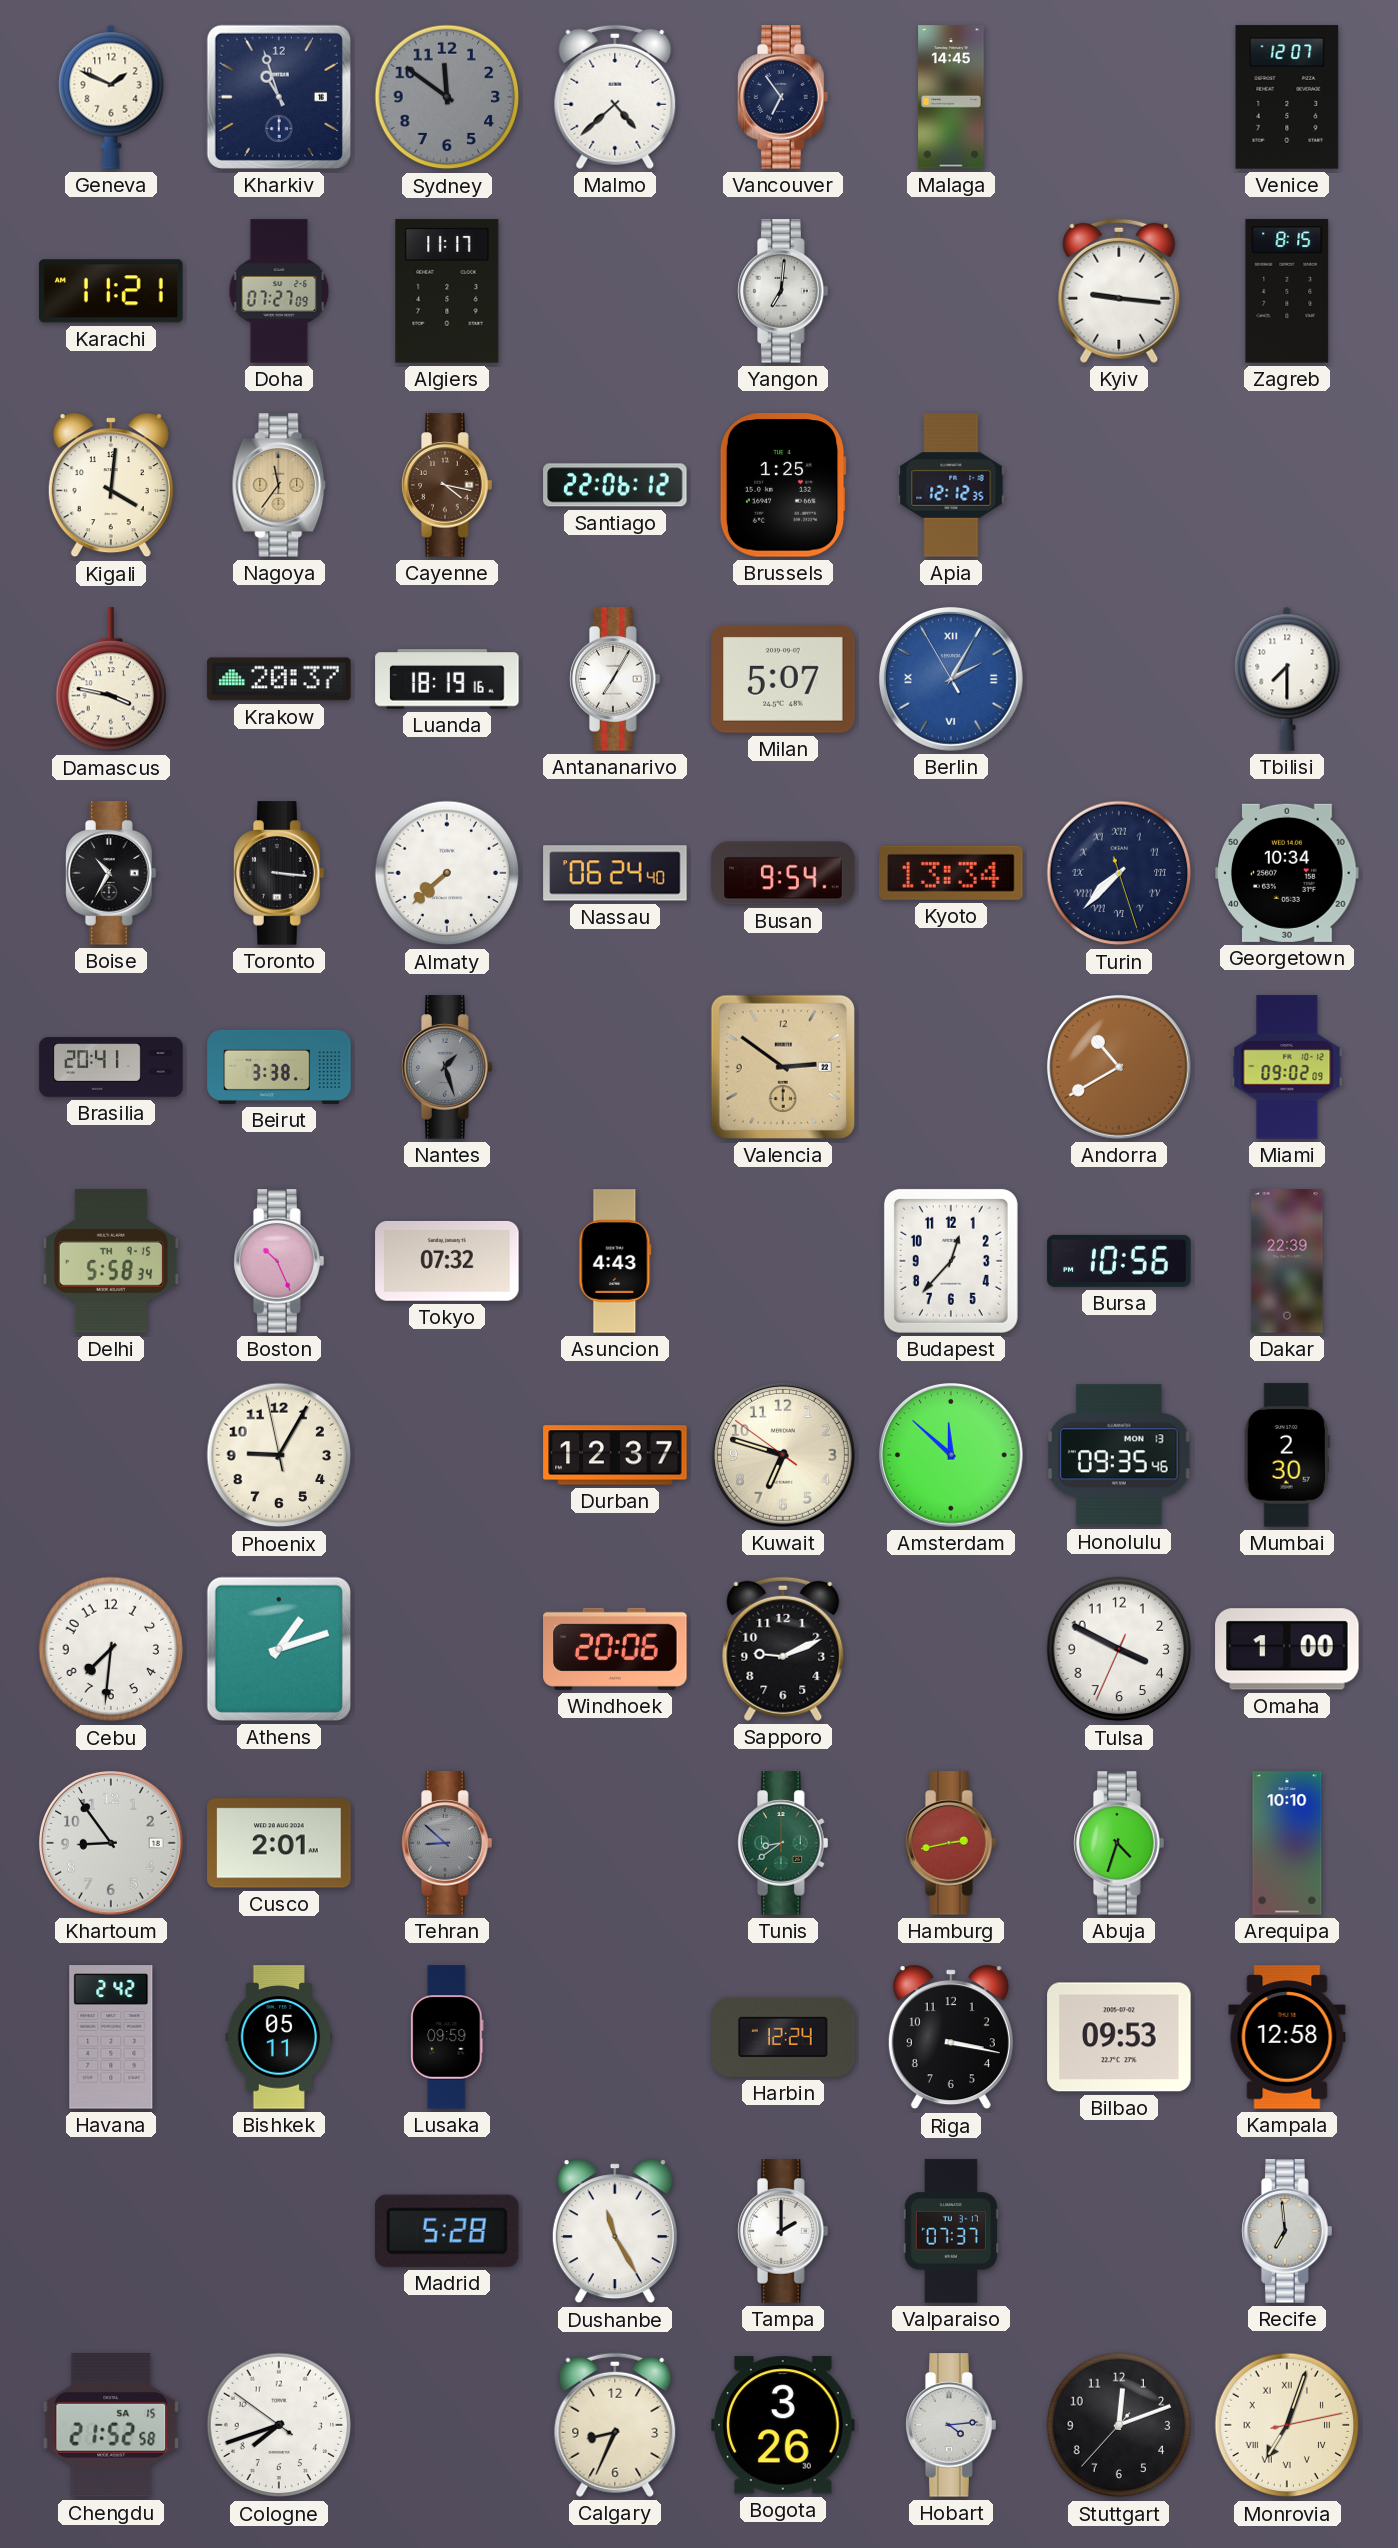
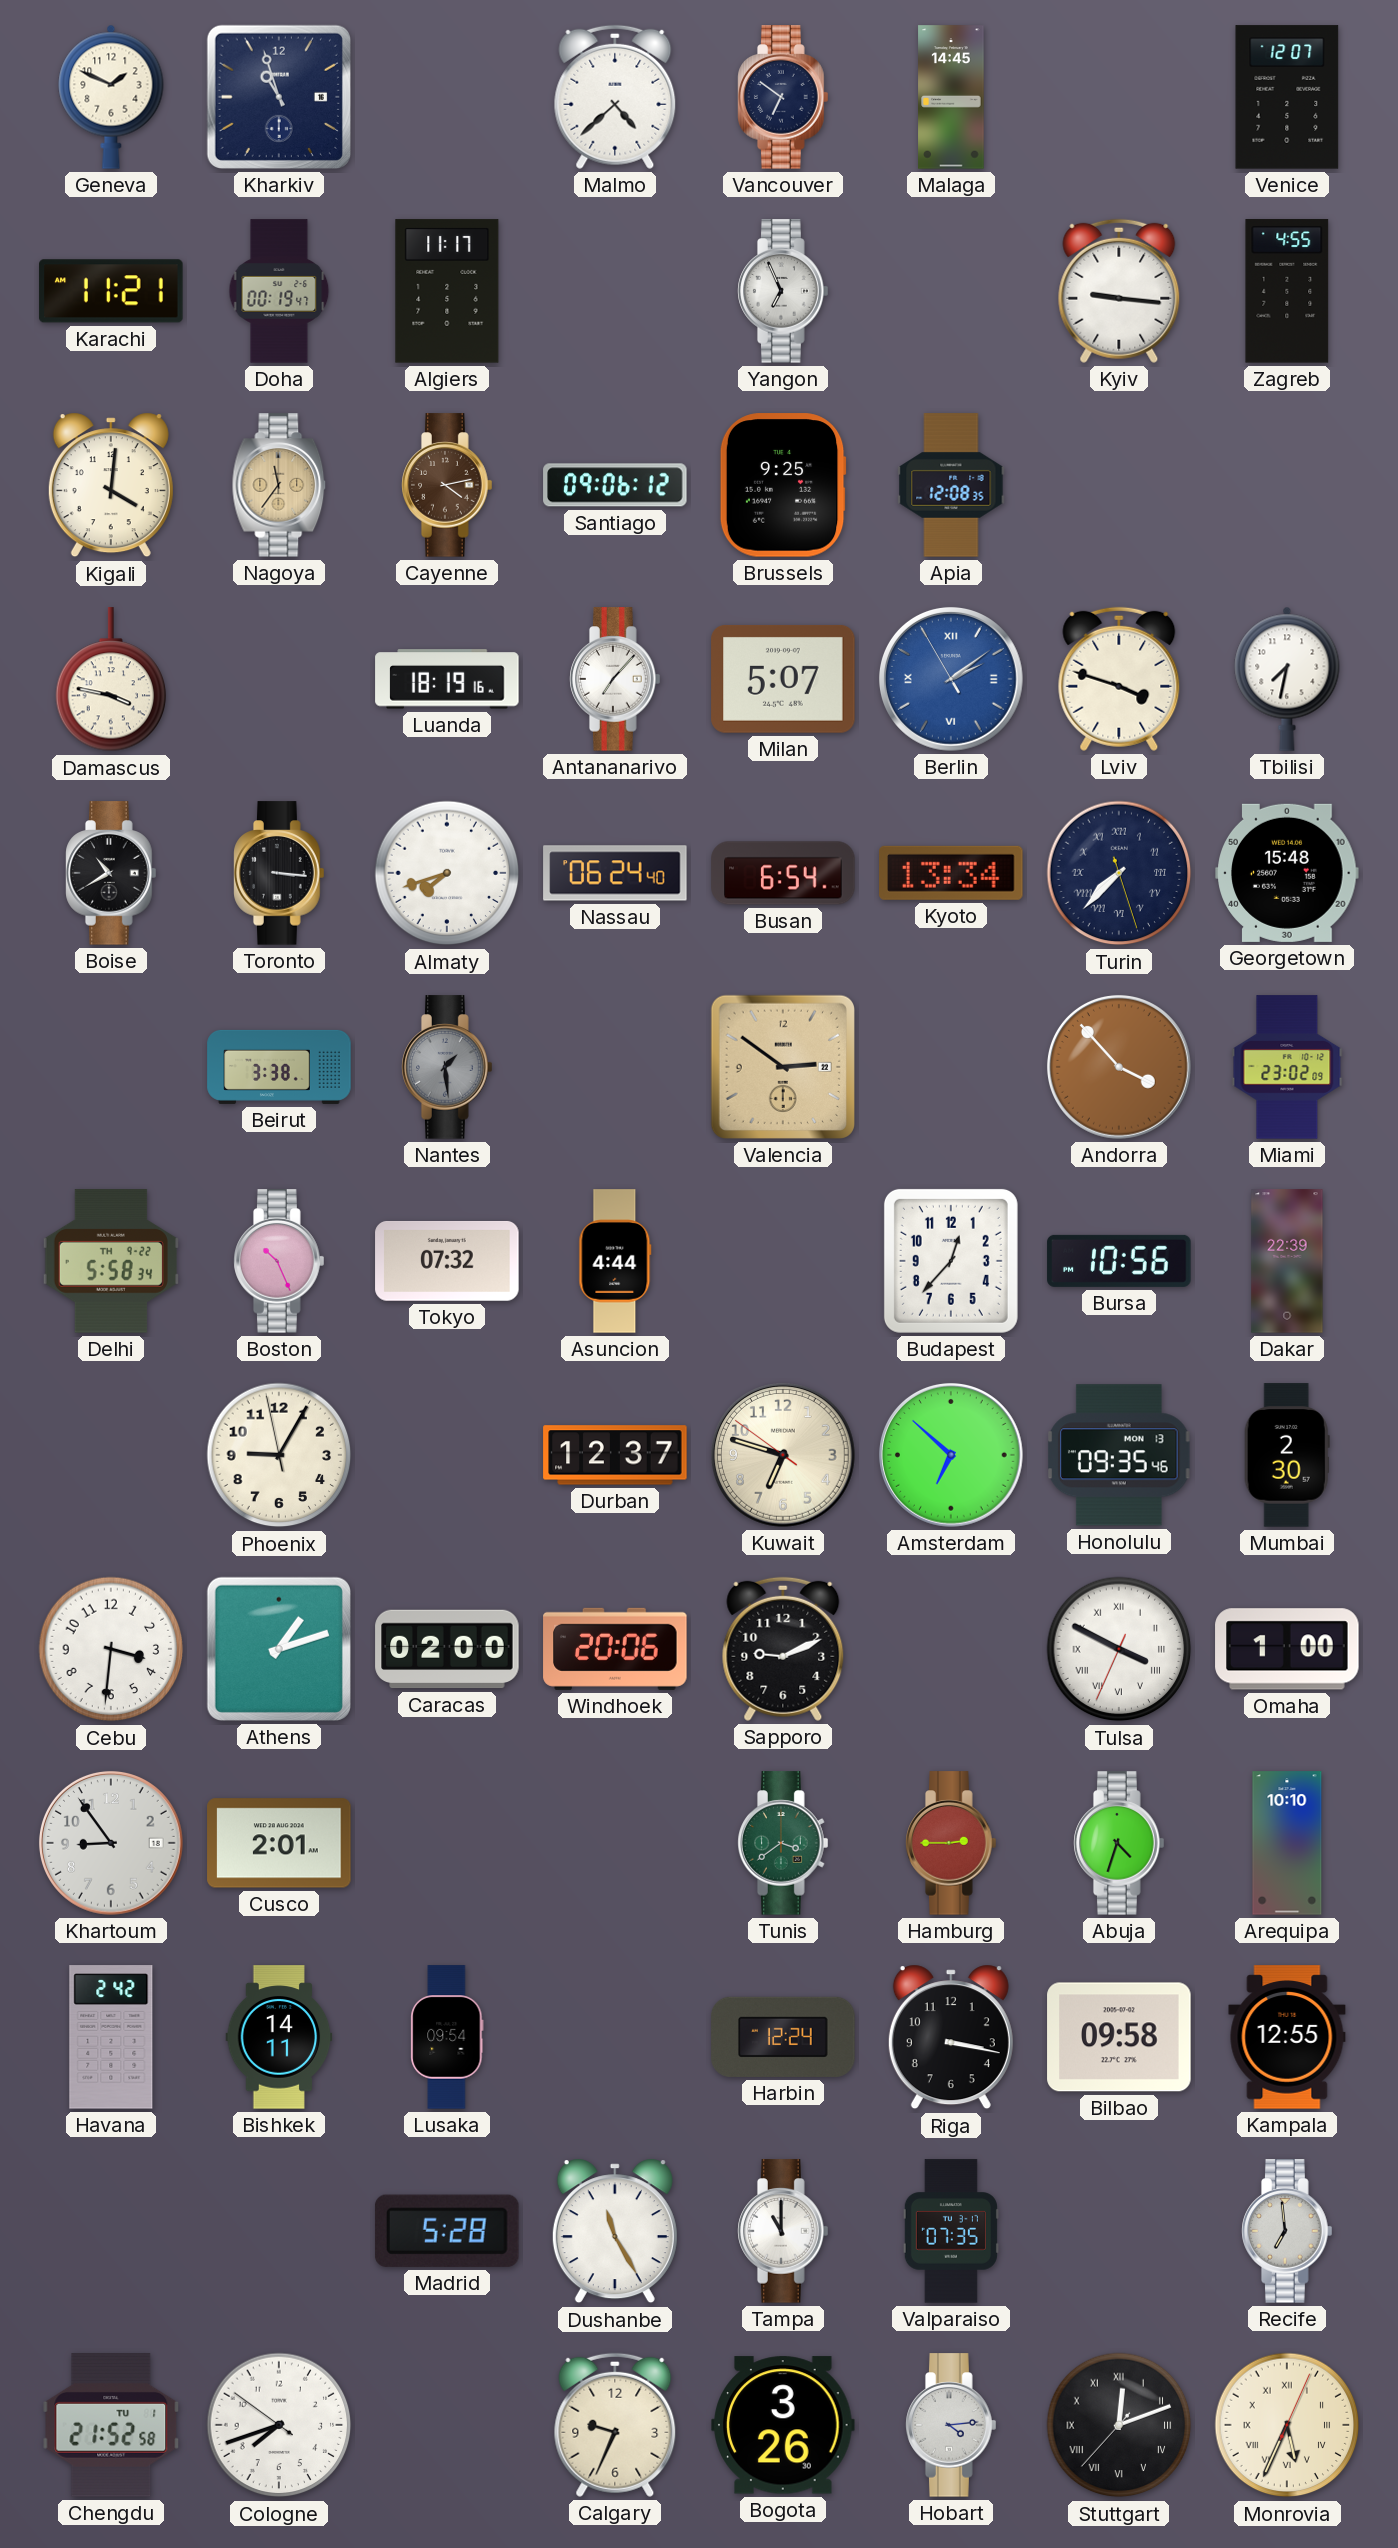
Sydney: 11:51 -> none
Vancouver: 6:54 -> 6:51
Doha: 07:27 -> 00:19
Yangon: 7:01 -> 6:56
Zagreb: 8:15 -> 4:55
Cayenne: 4:17 -> 4:13
Santiago: 22:06 -> 09:06
Brussels: 1:25 -> 9:25
Apia: 12:12 -> 12:08
Krakow: 20:37 -> none
Antananarivo: 7:05 -> 7:07
Berlin: 2:04 -> 2:08
Lviv: none -> 3:48
Tbilisi: 7:30 -> 7:32
Boise: 10:35 -> 10:40
Almaty: 7:38 -> 7:42
Busan: 9:54 -> 6:54
Georgetown: 10:34 -> 15:48
Brasilia: 20:41 -> none
Nantes: 1:27 -> 1:29
Andorra: 10:40 -> 3:53
Miami: 09:02 -> 23:02
Delhi date: TH 9-15 -> TH 9-22
Asuncion: 4:43 -> 4:44
Amsterdam: 11:52 -> 6:52
Cebu: 7:31 -> 3:31
Caracas: none -> 02:00
Tulsa numerals: Arabic -> Roman
Tehran: 8:52 -> none
Tunis: 8:39 -> 3:39
Hamburg: 2:43 -> 2:45
Bishkek: 05:11 -> 14:11
Lusaka: 09:59 -> 09:54
Bilbao: 09:53 -> 09:58
Kampala: 12:58 -> 12:55
Tampa: 2:00 -> 11:00
Valparaiso: 07:37 -> 07:35
Chengdu date: SA 15 -> TU 1
Calgary: 8:34 -> 9:34
Stuttgart numerals: Arabic -> Roman
Monrovia: 7:03 -> 5:34
